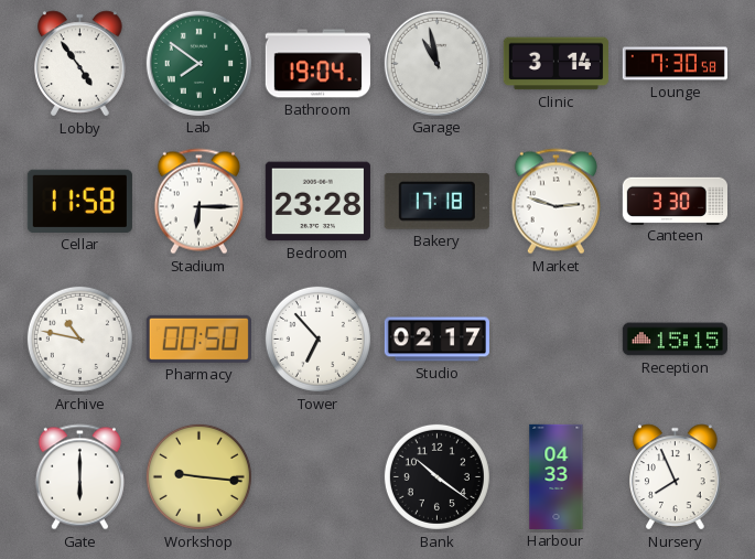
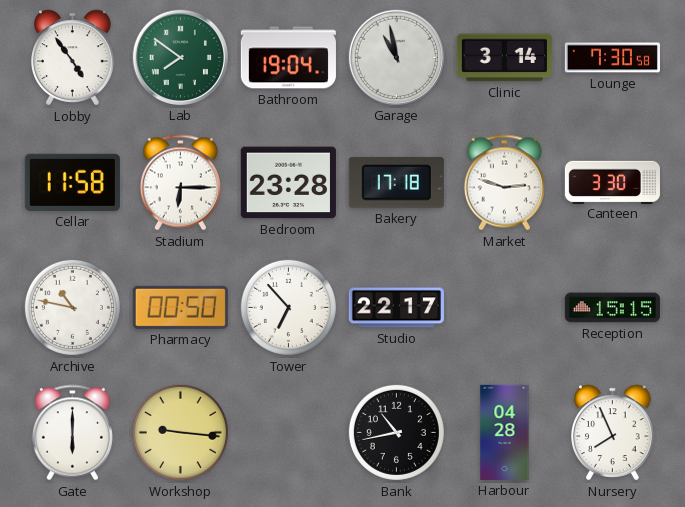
Studio: 02:17 -> 22:17
Bank: 10:21 -> 10:43
Harbour: 04:33 -> 04:28
